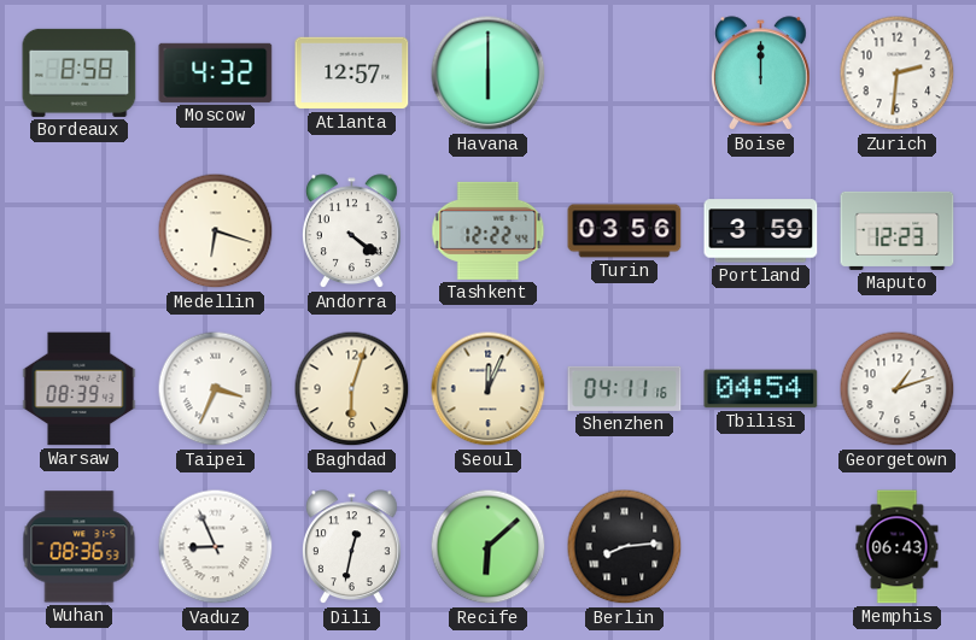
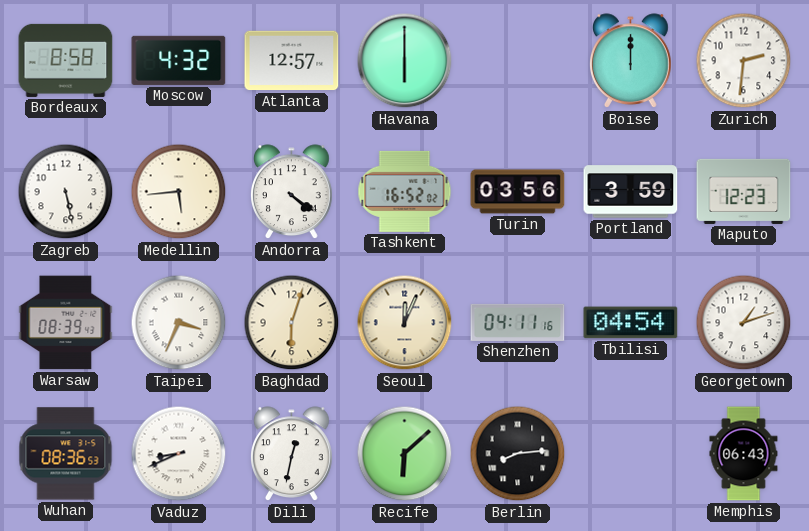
Zagreb: none -> 5:28
Medellin: 6:18 -> 5:44
Tashkent: 12:22 -> 16:52
Vaduz: 8:56 -> 8:41
